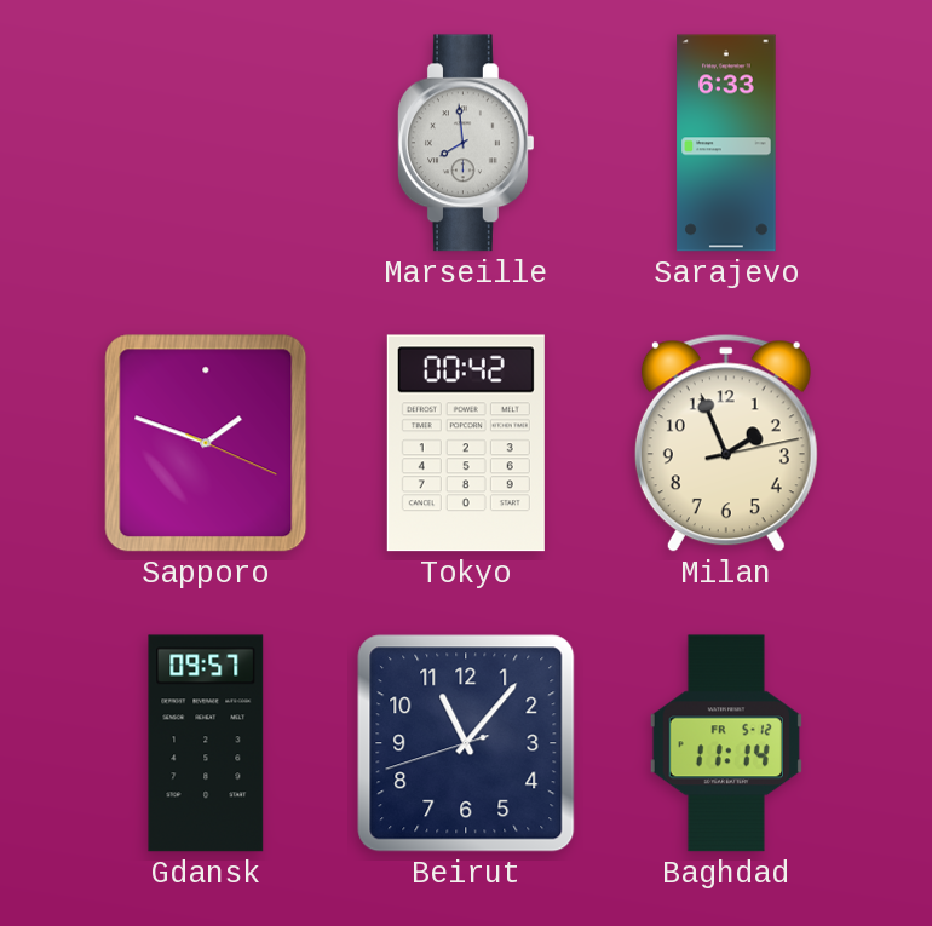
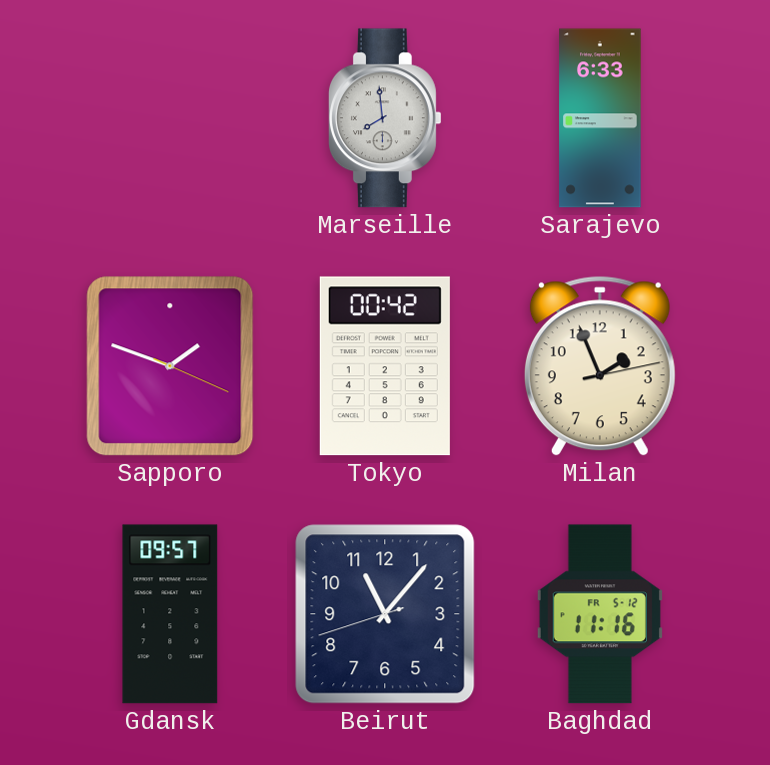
Baghdad: 11:14 -> 11:16
